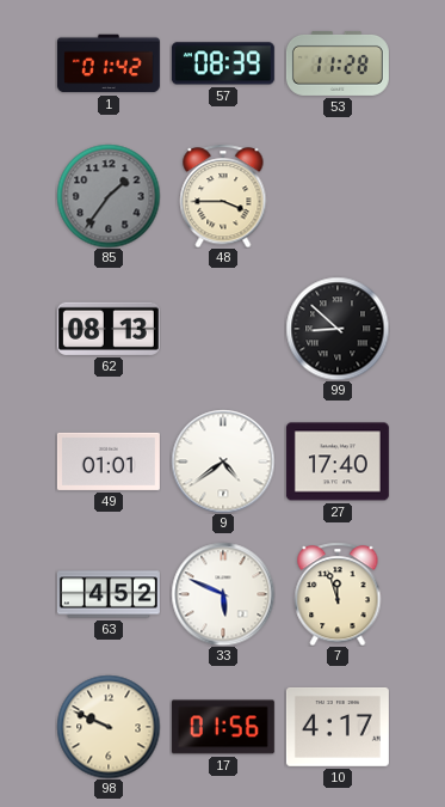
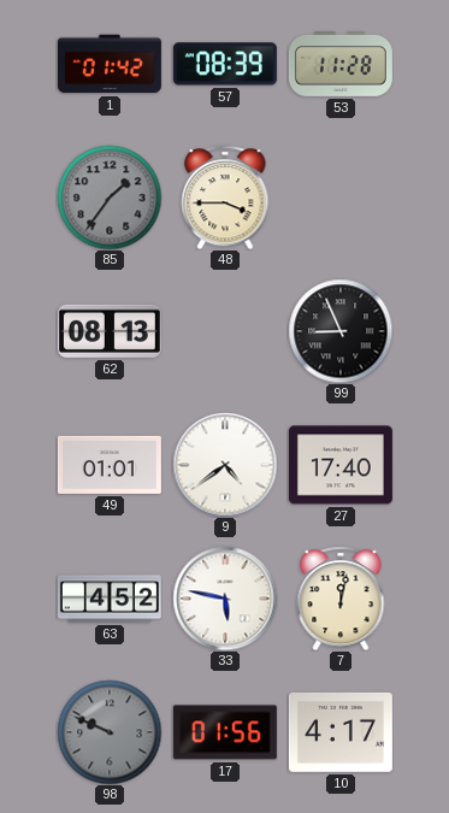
99: 8:52 -> 8:56
33: 5:49 -> 5:47
7: 11:57 -> 12:02
98 dial: cream -> grey
